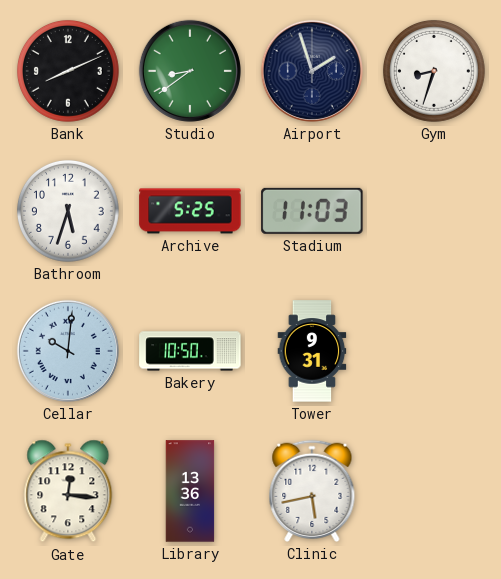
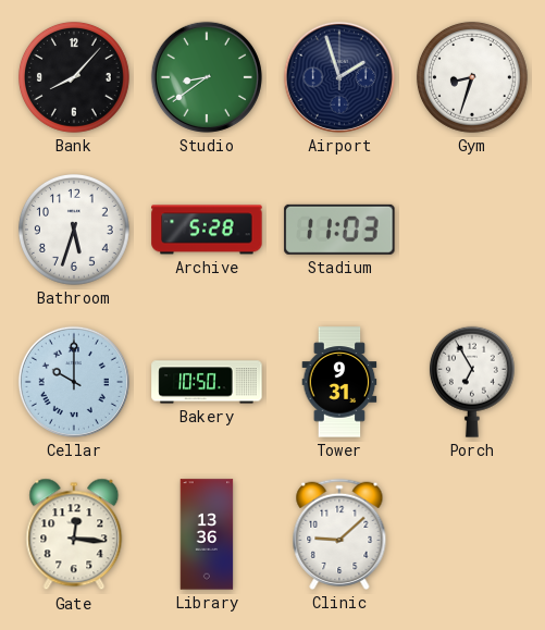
Bank: 8:11 -> 8:07
Archive: 5:25 -> 5:28
Cellar: 10:01 -> 10:00
Porch: none -> 6:55
Clinic: 5:43 -> 9:08
